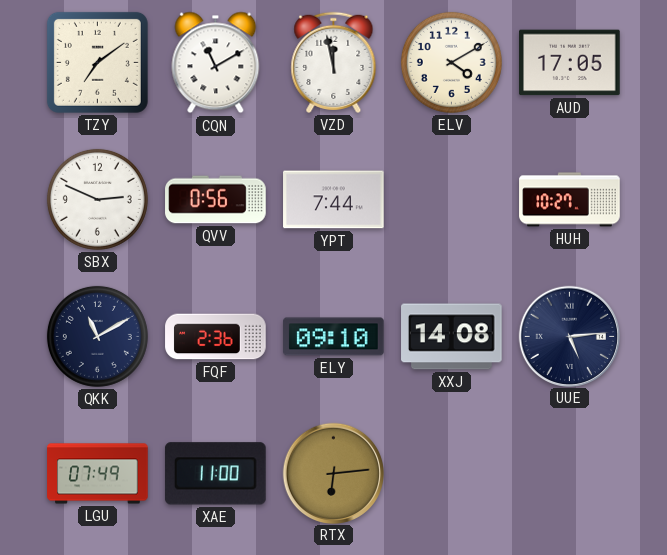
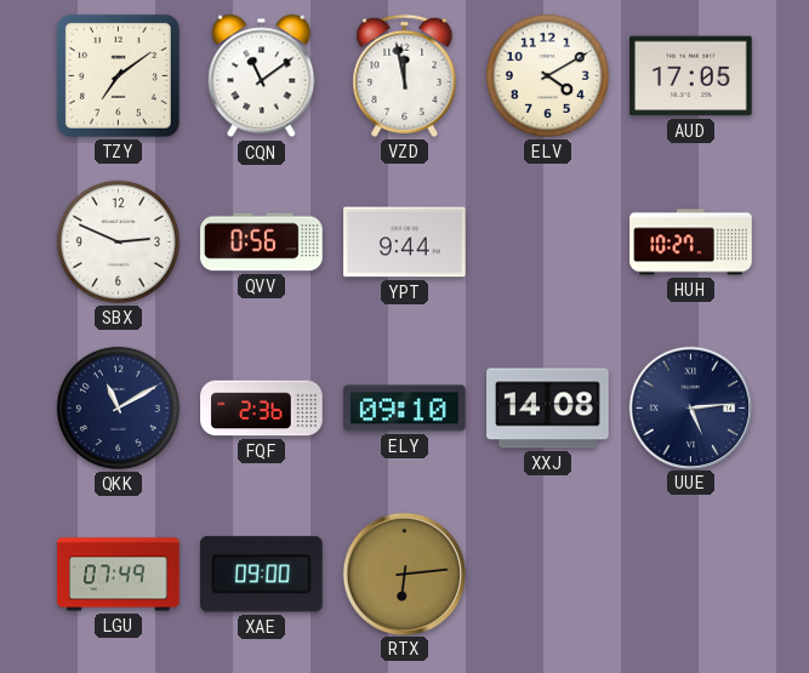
CQN: 11:10 -> 11:09
YPT: 7:44 -> 9:44
XAE: 11:00 -> 09:00
